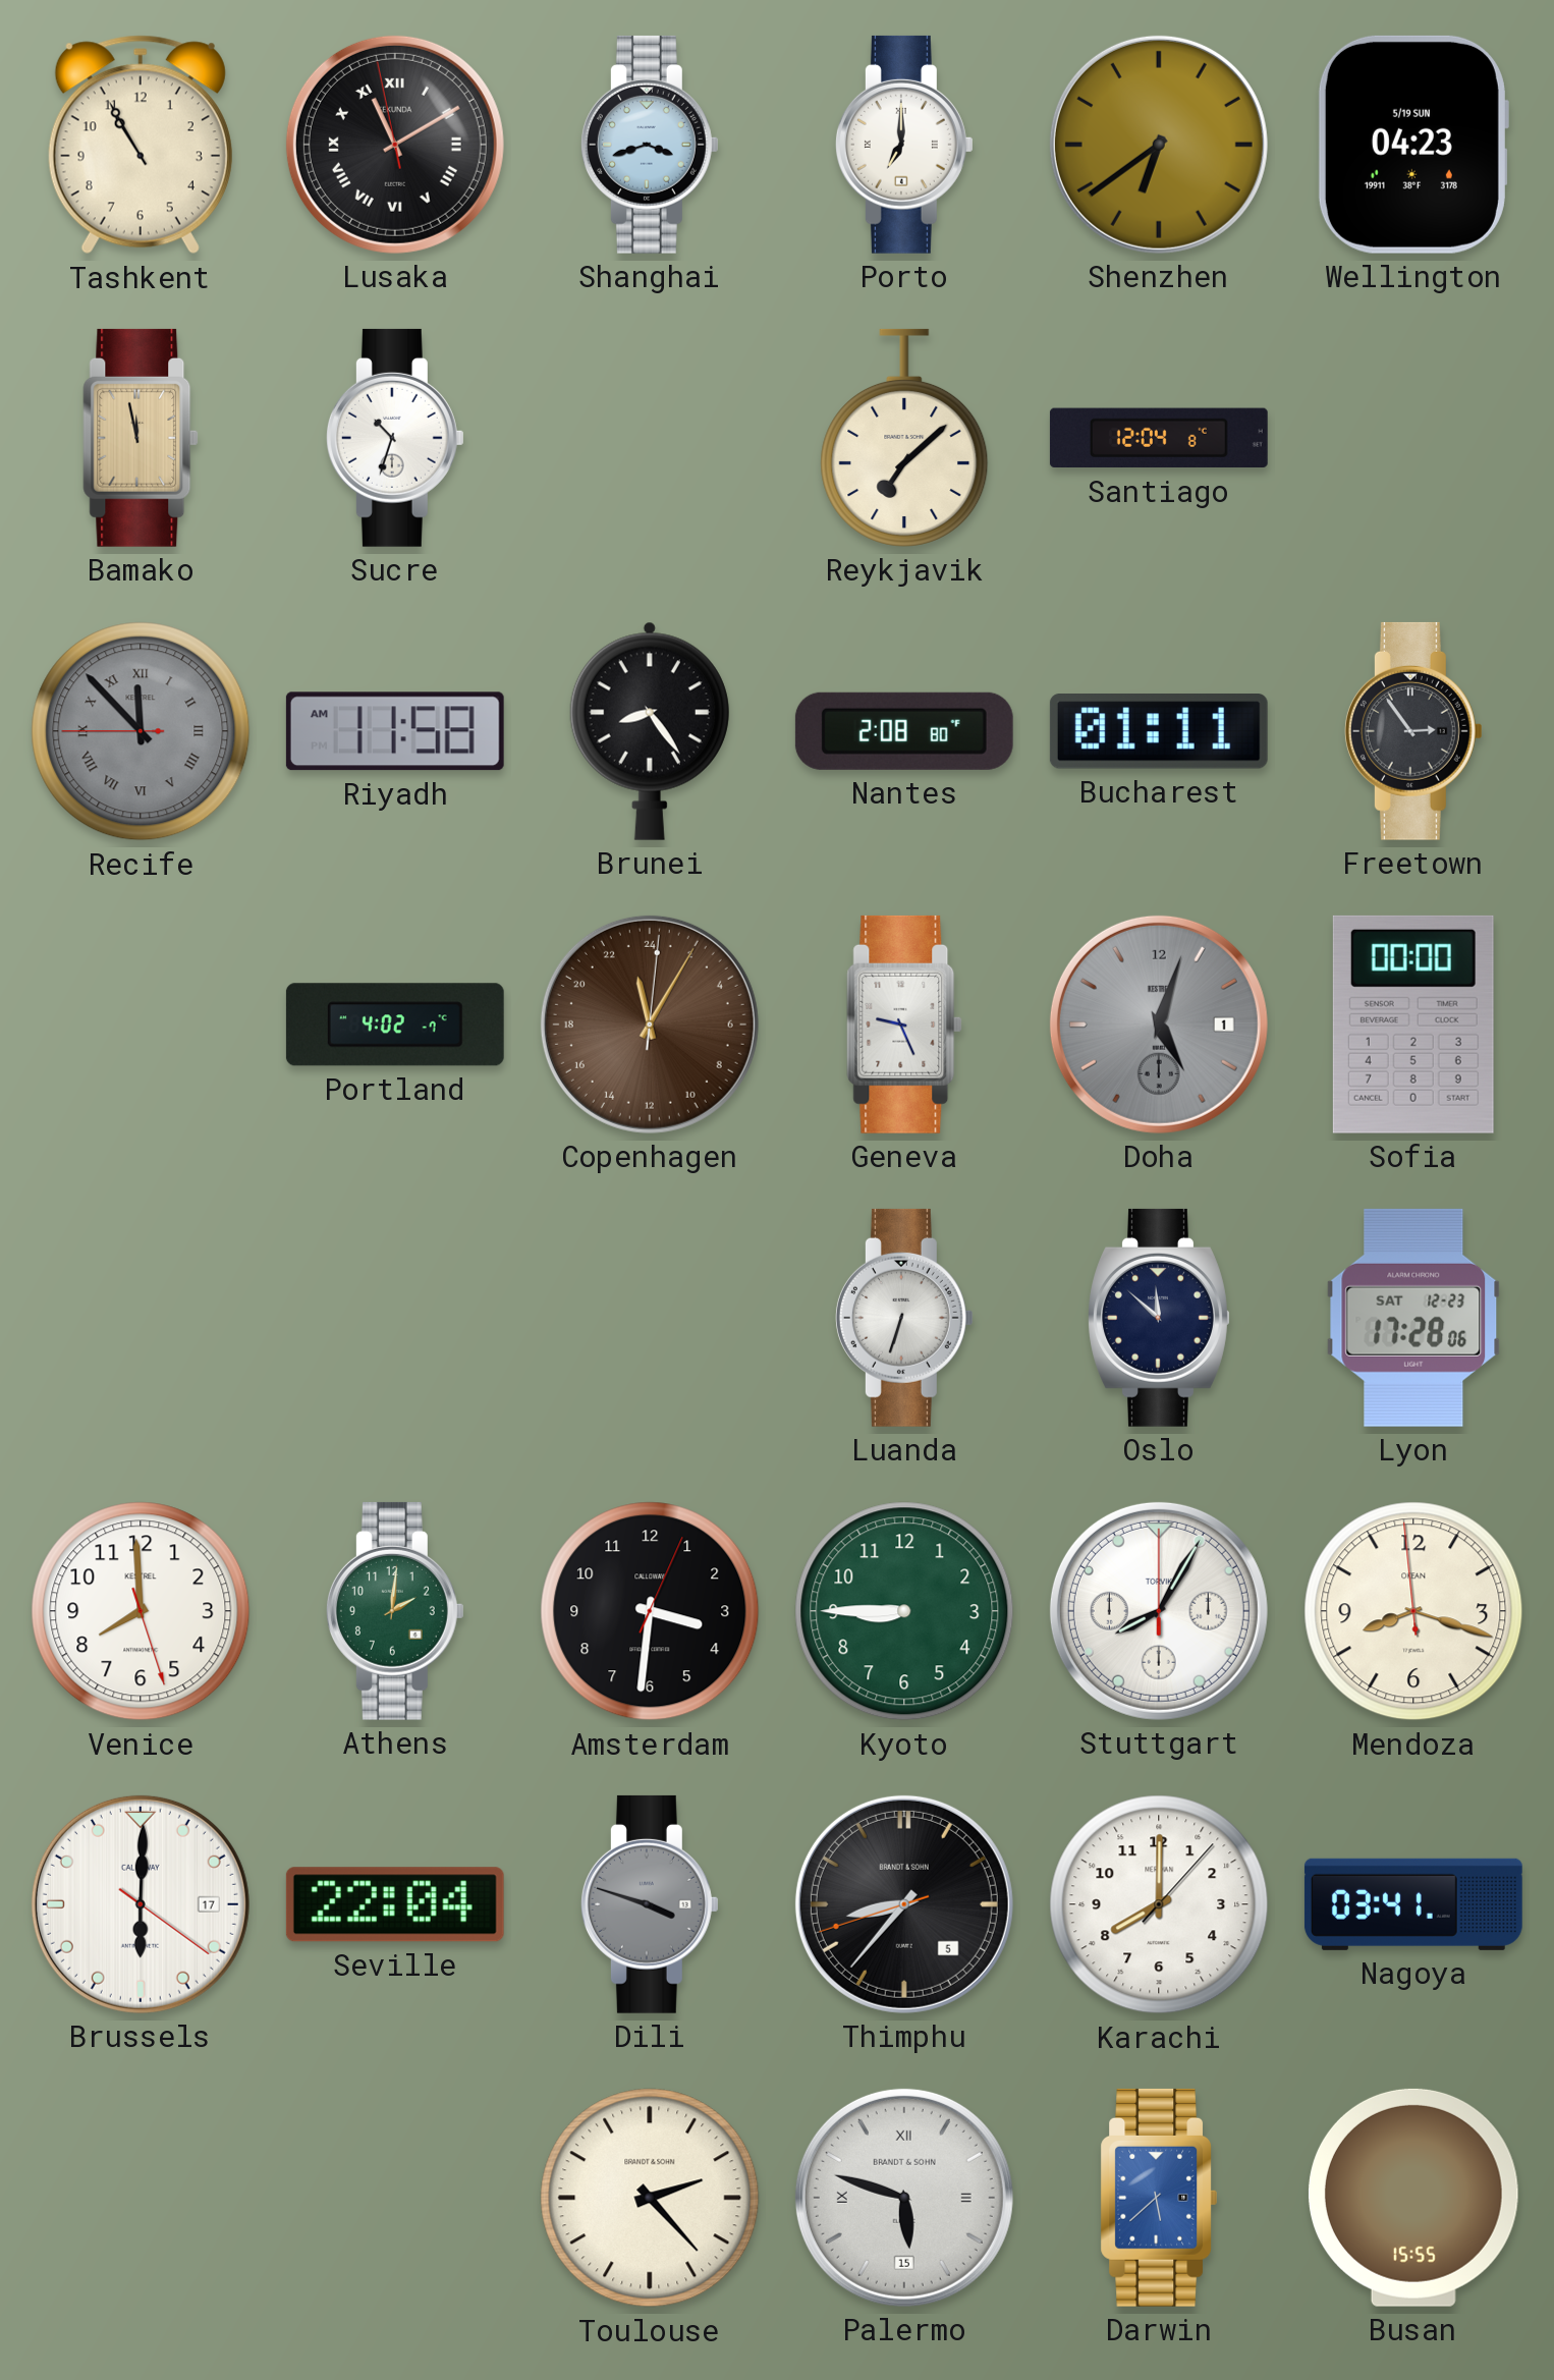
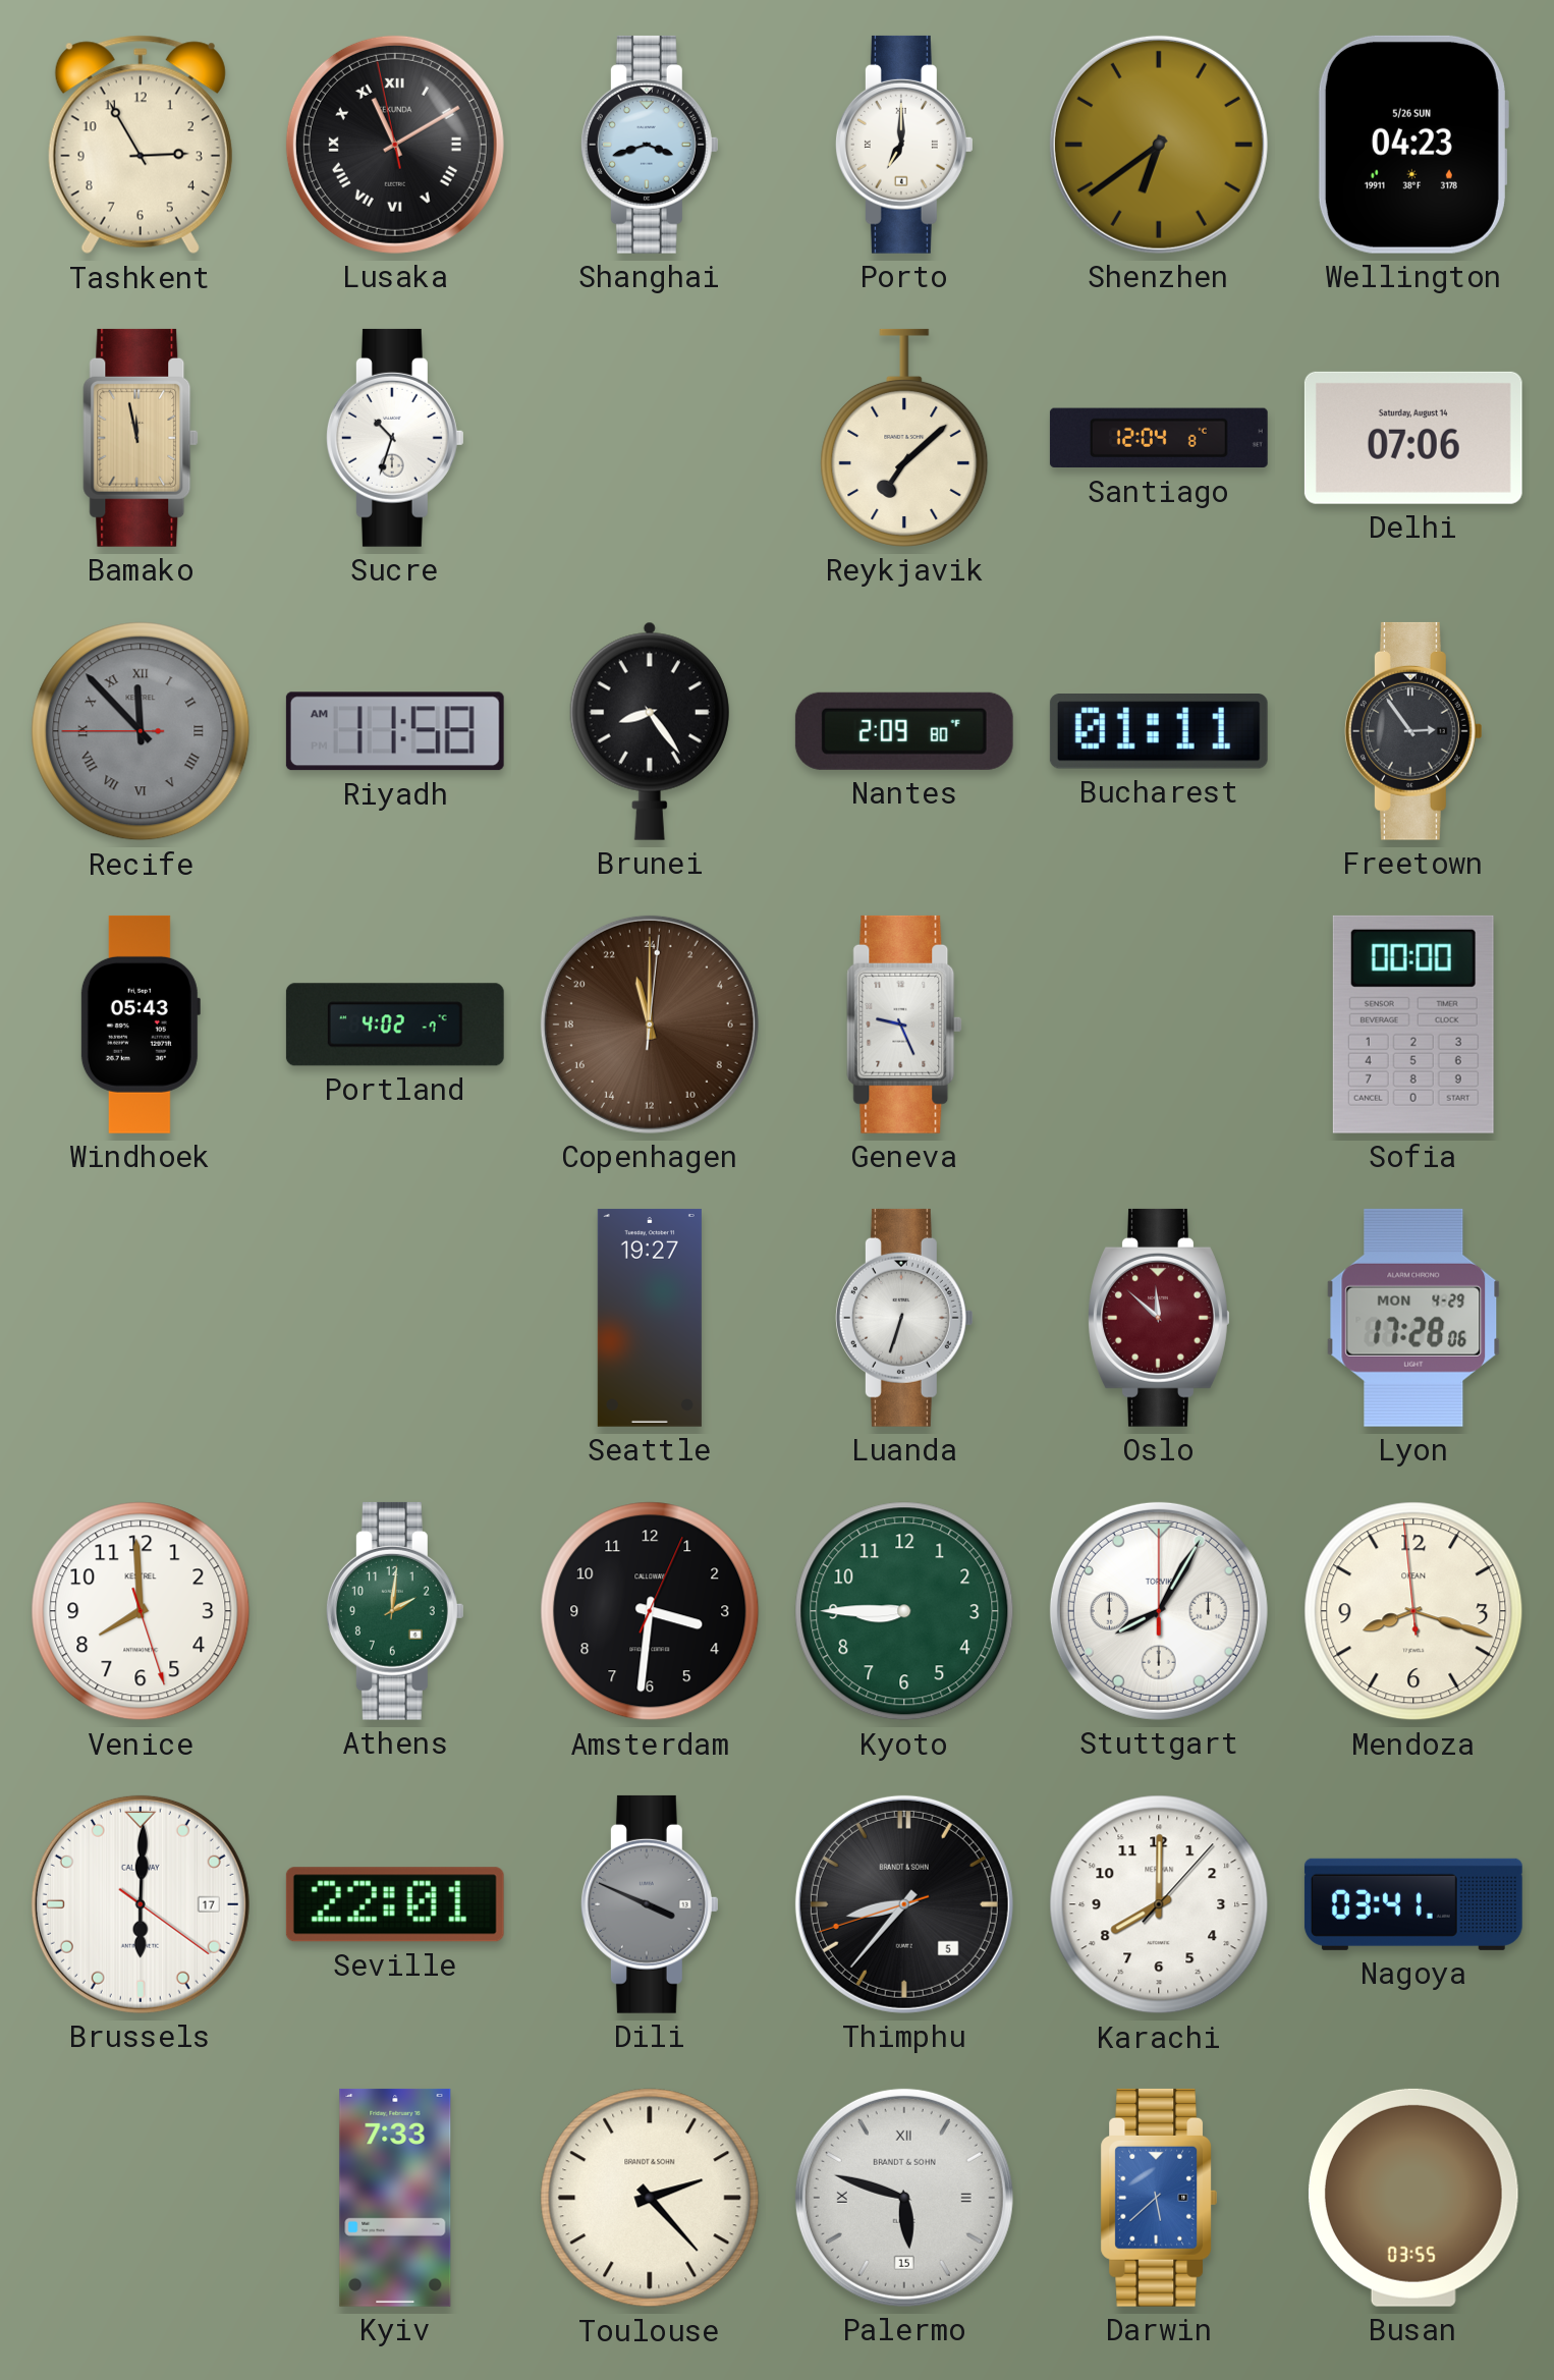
Tashkent: 10:55 -> 2:55
Wellington date: 5/19 SUN -> 5/26 SUN
Delhi: none -> 07:06
Nantes: 2:08 -> 2:09
Windhoek: none -> 05:43
Copenhagen: 23:05 -> 23:00
Doha: 5:03 -> none
Seattle: none -> 19:27
Oslo dial: navy -> burgundy
Lyon date: SAT 12-23 -> MON 4-29
Seville: 22:04 -> 22:01
Dili: 3:48 -> 3:49
Kyiv: none -> 7:33
Busan: 15:55 -> 03:55
